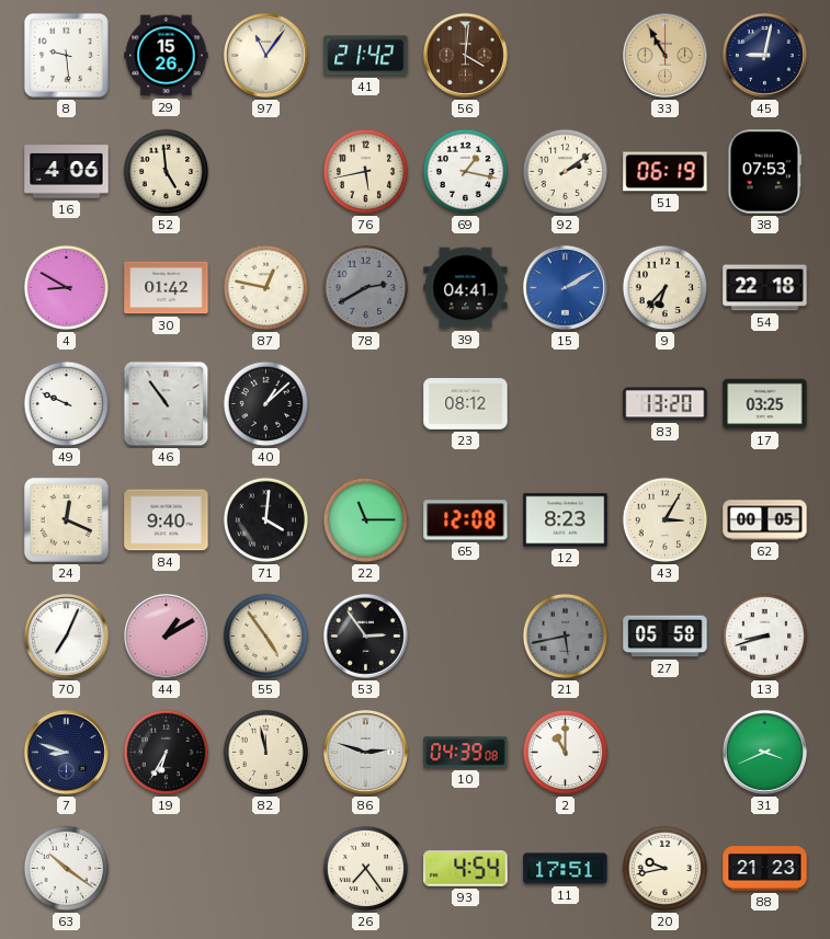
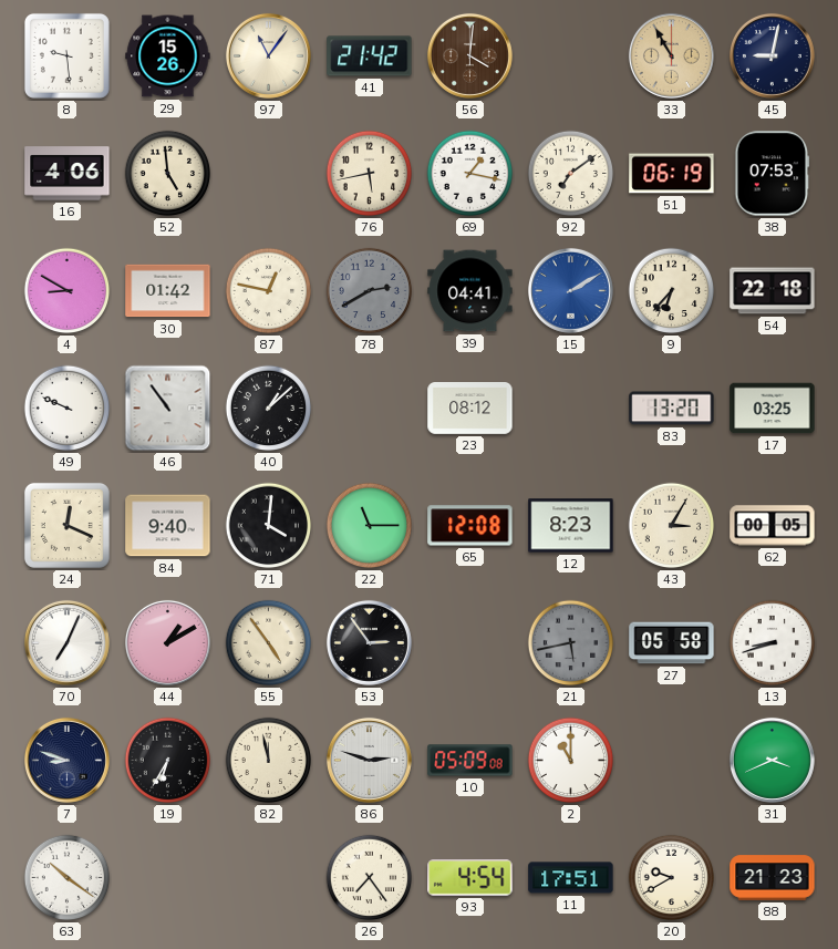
92: 2:09 -> 7:09
10: 04:39 -> 05:09
20: 9:43 -> 9:40
